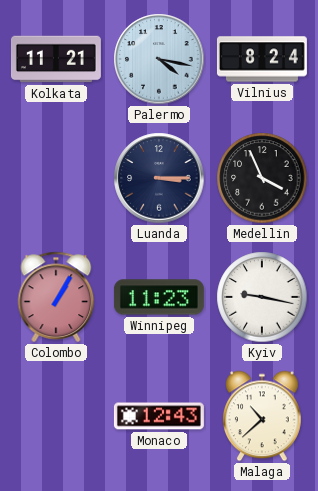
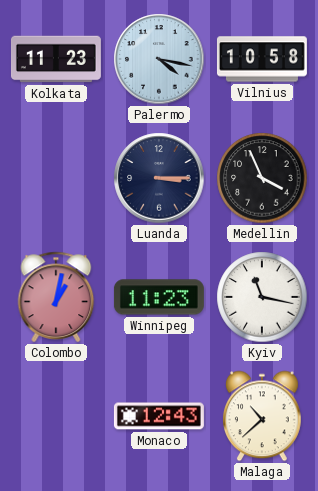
Kolkata: 11:21 -> 11:23
Vilnius: 8:24 -> 10:58
Colombo: 1:05 -> 1:02
Kyiv: 9:17 -> 11:17
